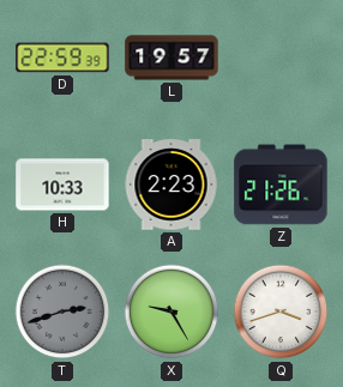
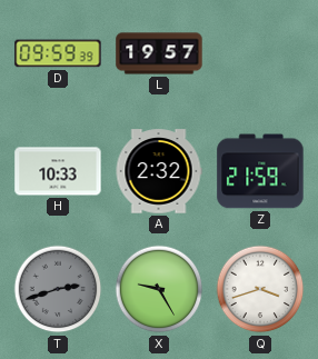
D: 22:59 -> 09:59
A: 2:23 -> 2:32
Z: 21:26 -> 21:59
